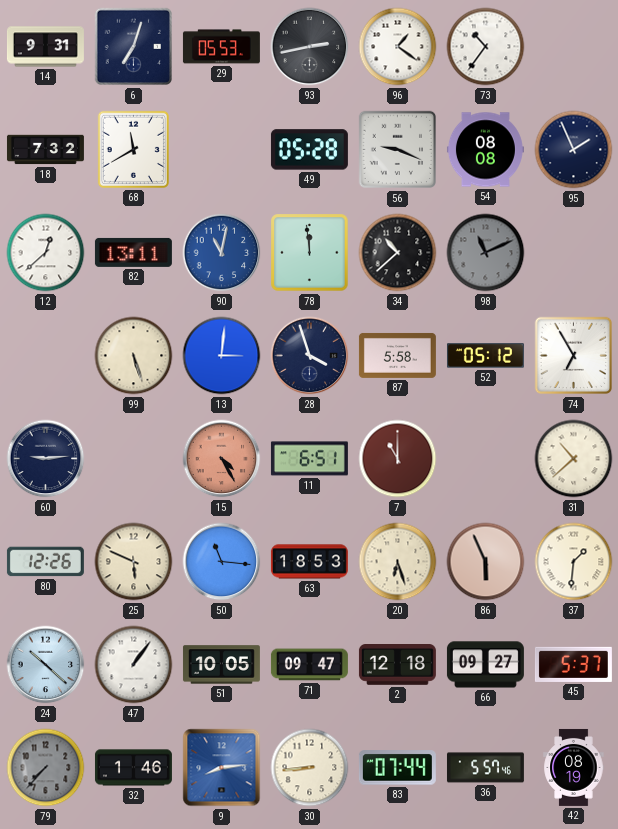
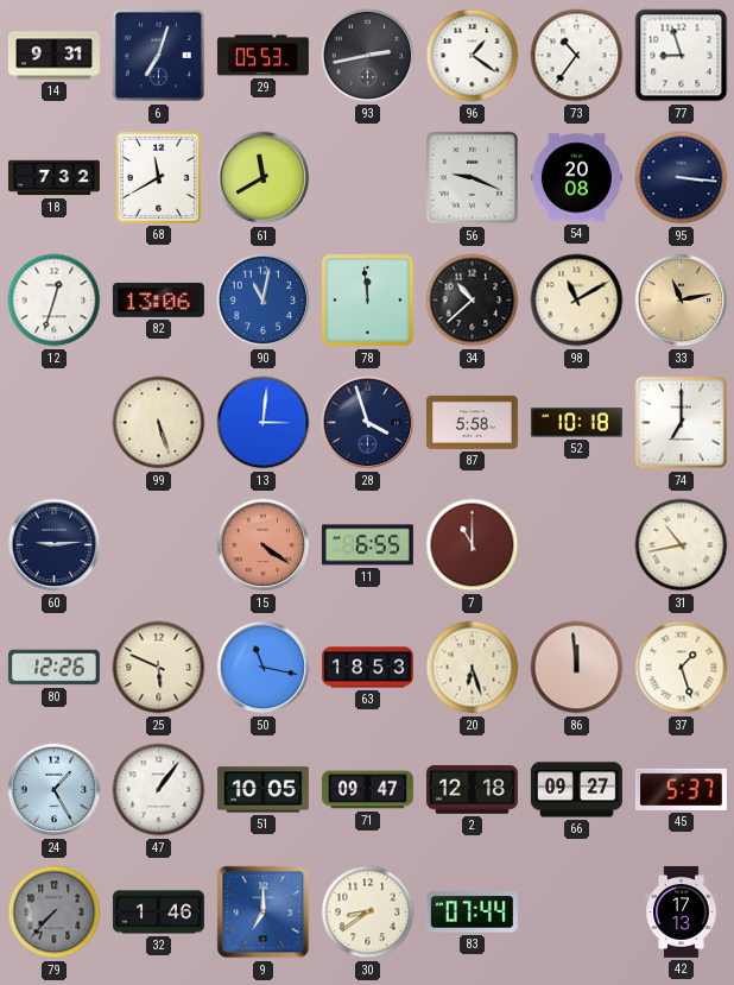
77: none -> 8:57
61: none -> 11:40
49: 05:28 -> none
54: 08:08 -> 20:08
95: 1:56 -> 3:16
12: 12:38 -> 12:33
82: 13:11 -> 13:06
98: 11:11 -> 11:10
98 dial: grey -> cream
33: none -> 11:13
52: 05:12 -> 10:18
74: 6:55 -> 7:00
15: 4:25 -> 4:21
11: 6:51 -> 6:55
31: 10:38 -> 10:43
50: 11:16 -> 11:17
86: 5:56 -> 11:59
37: 1:31 -> 1:27
24: 10:22 -> 1:25
9: 8:14 -> 7:00
30: 8:44 -> 8:39
36: 5:57 -> none
42: 08:19 -> 17:13
